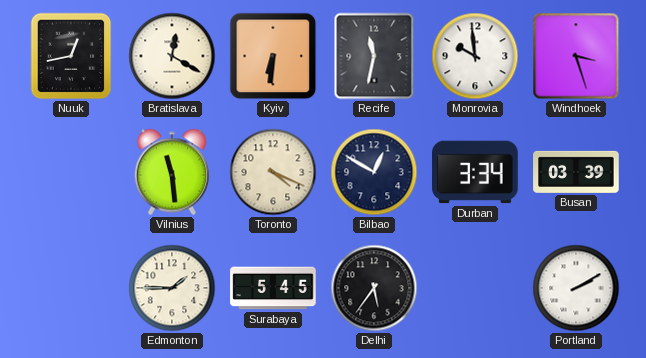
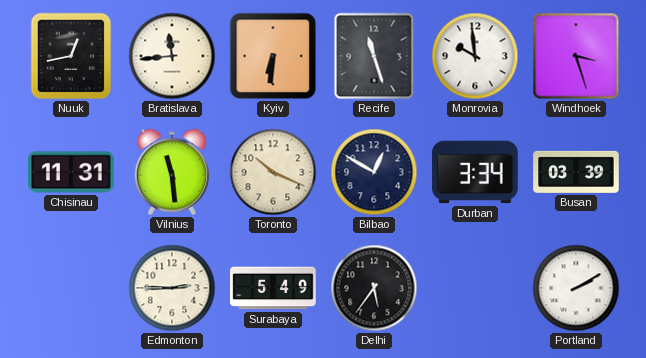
Bratislava: 12:20 -> 11:44
Recife: 11:32 -> 11:27
Chisinau: none -> 11:31
Toronto: 4:19 -> 10:19
Edmonton: 1:45 -> 2:45
Surabaya: 5:45 -> 5:49
